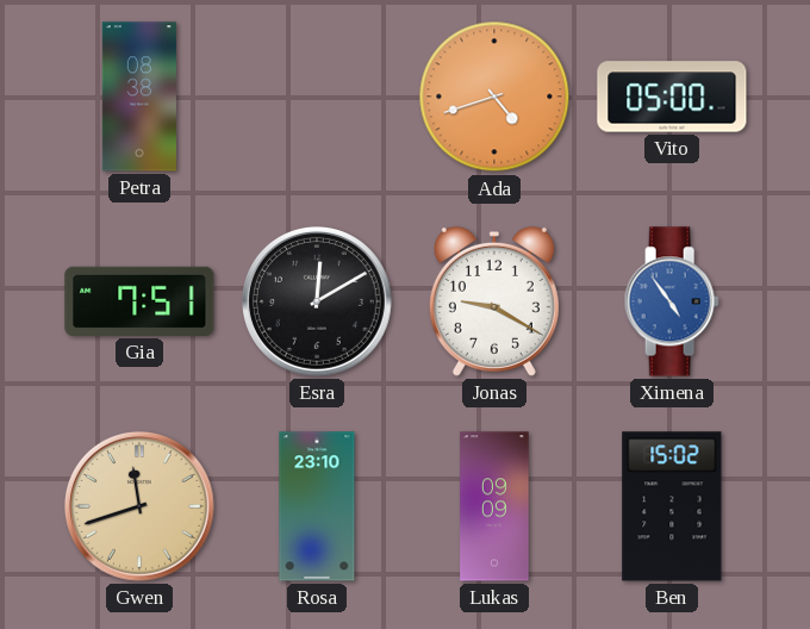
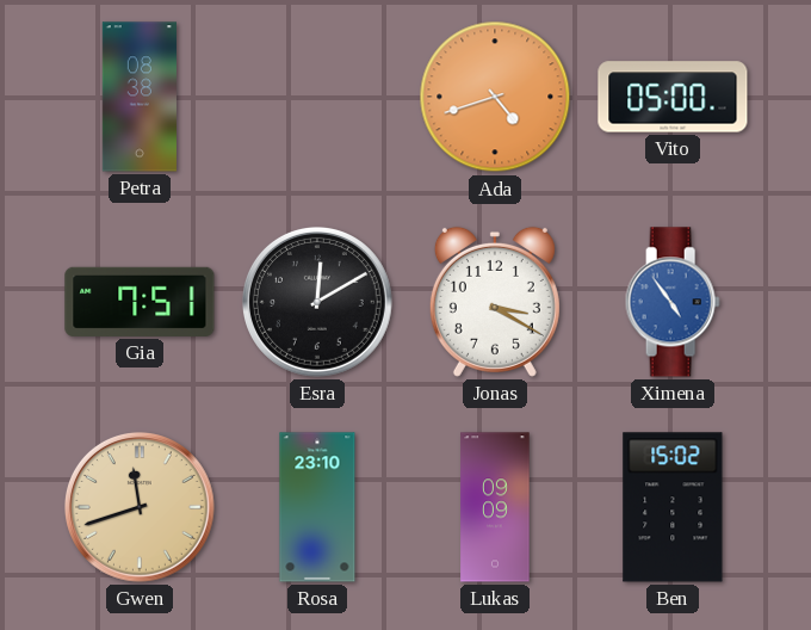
Jonas: 9:20 -> 3:20
